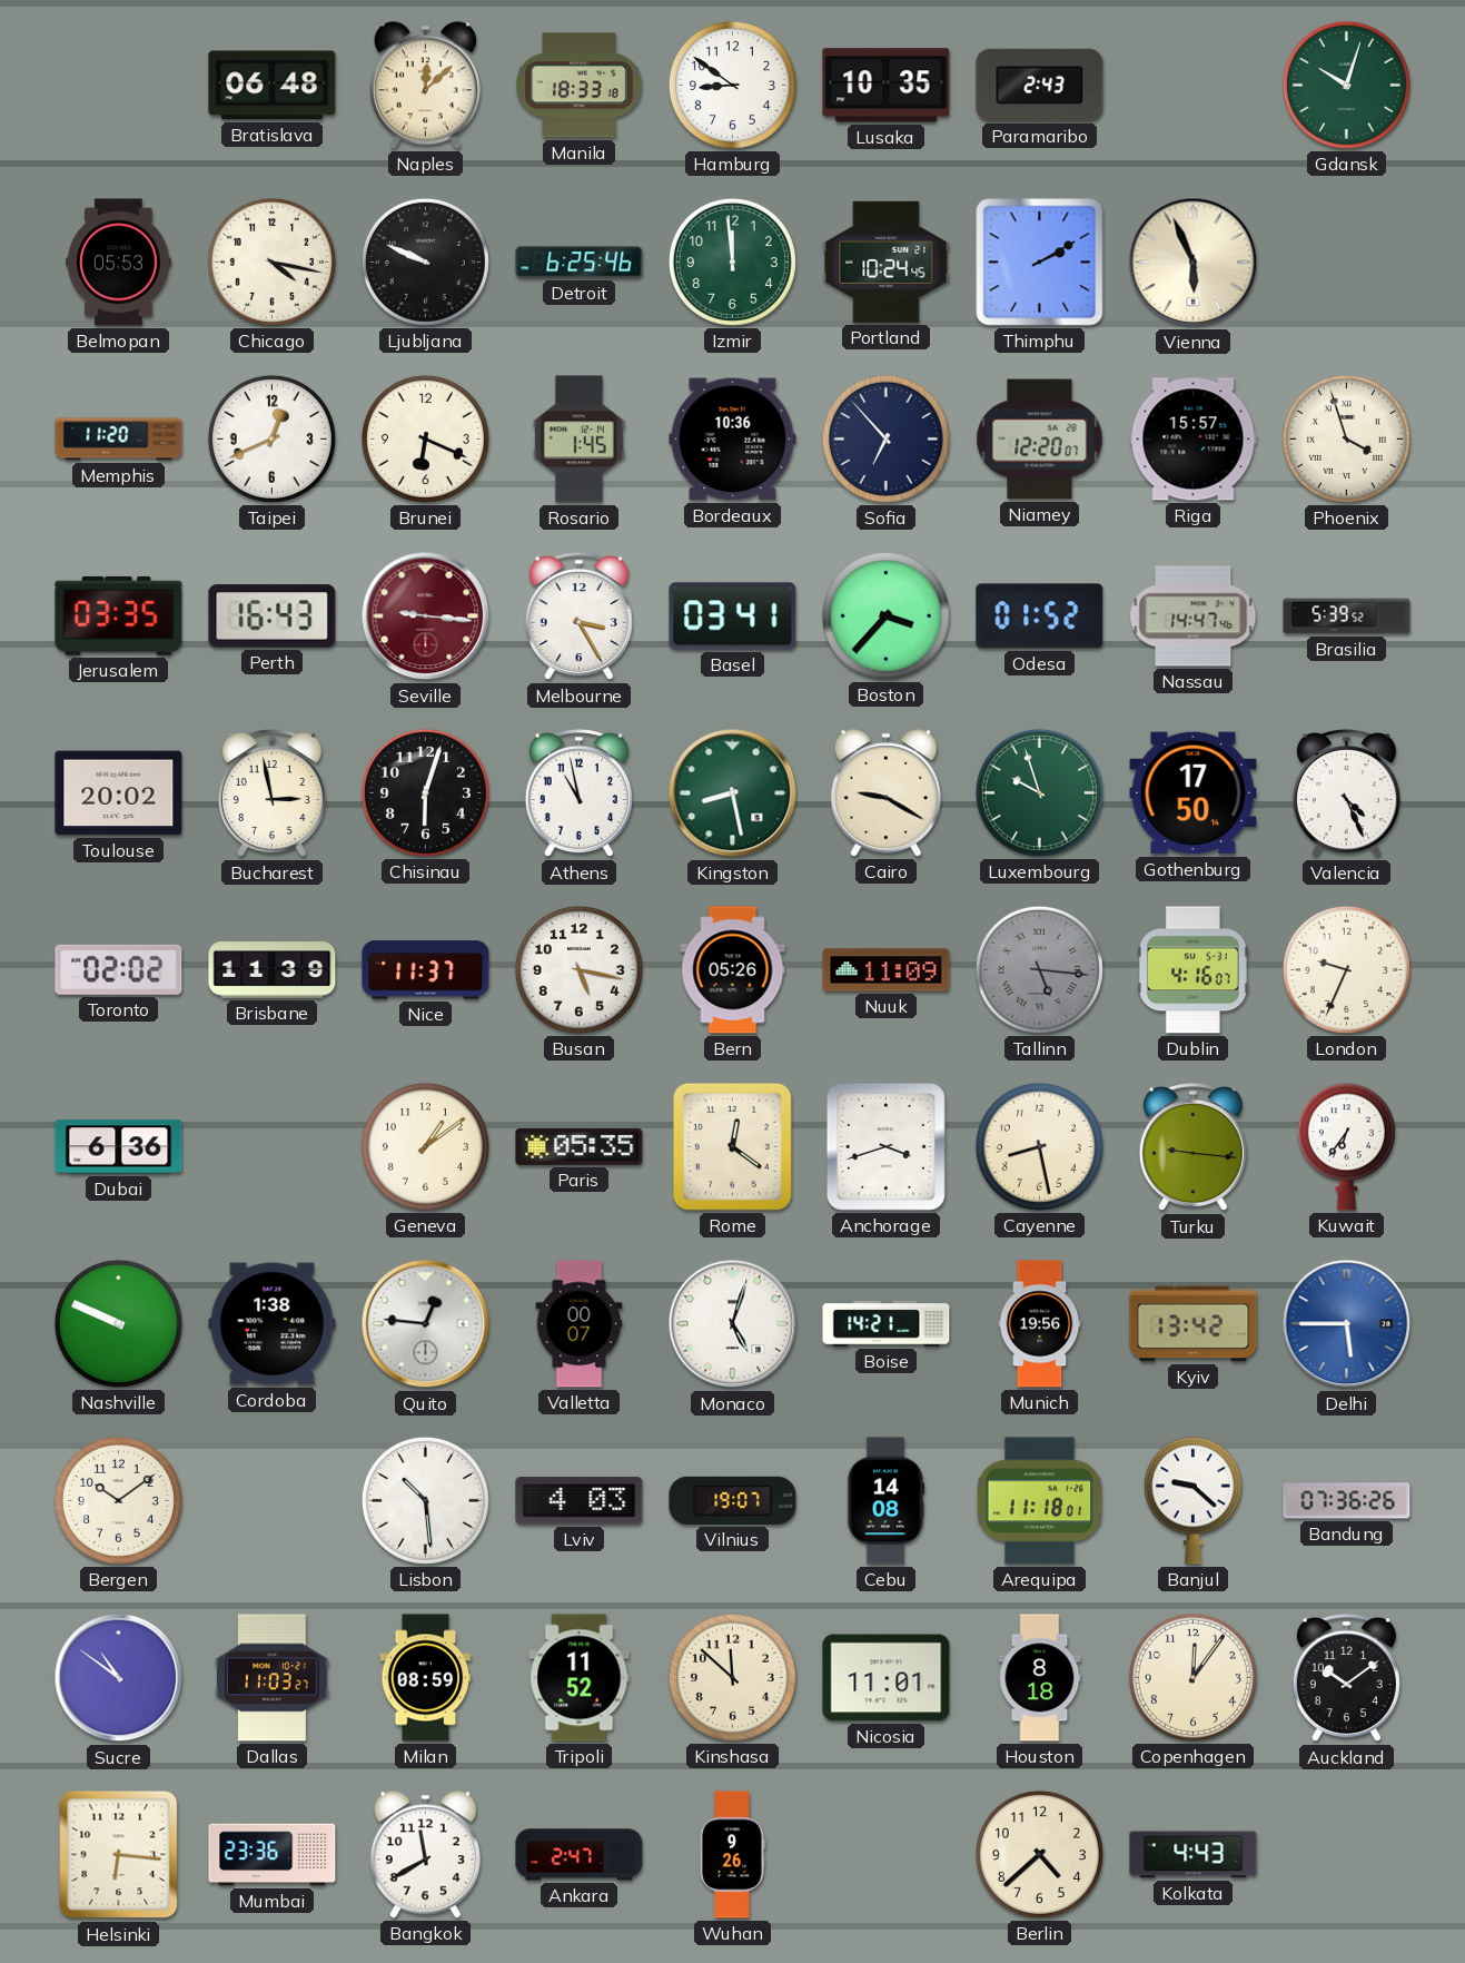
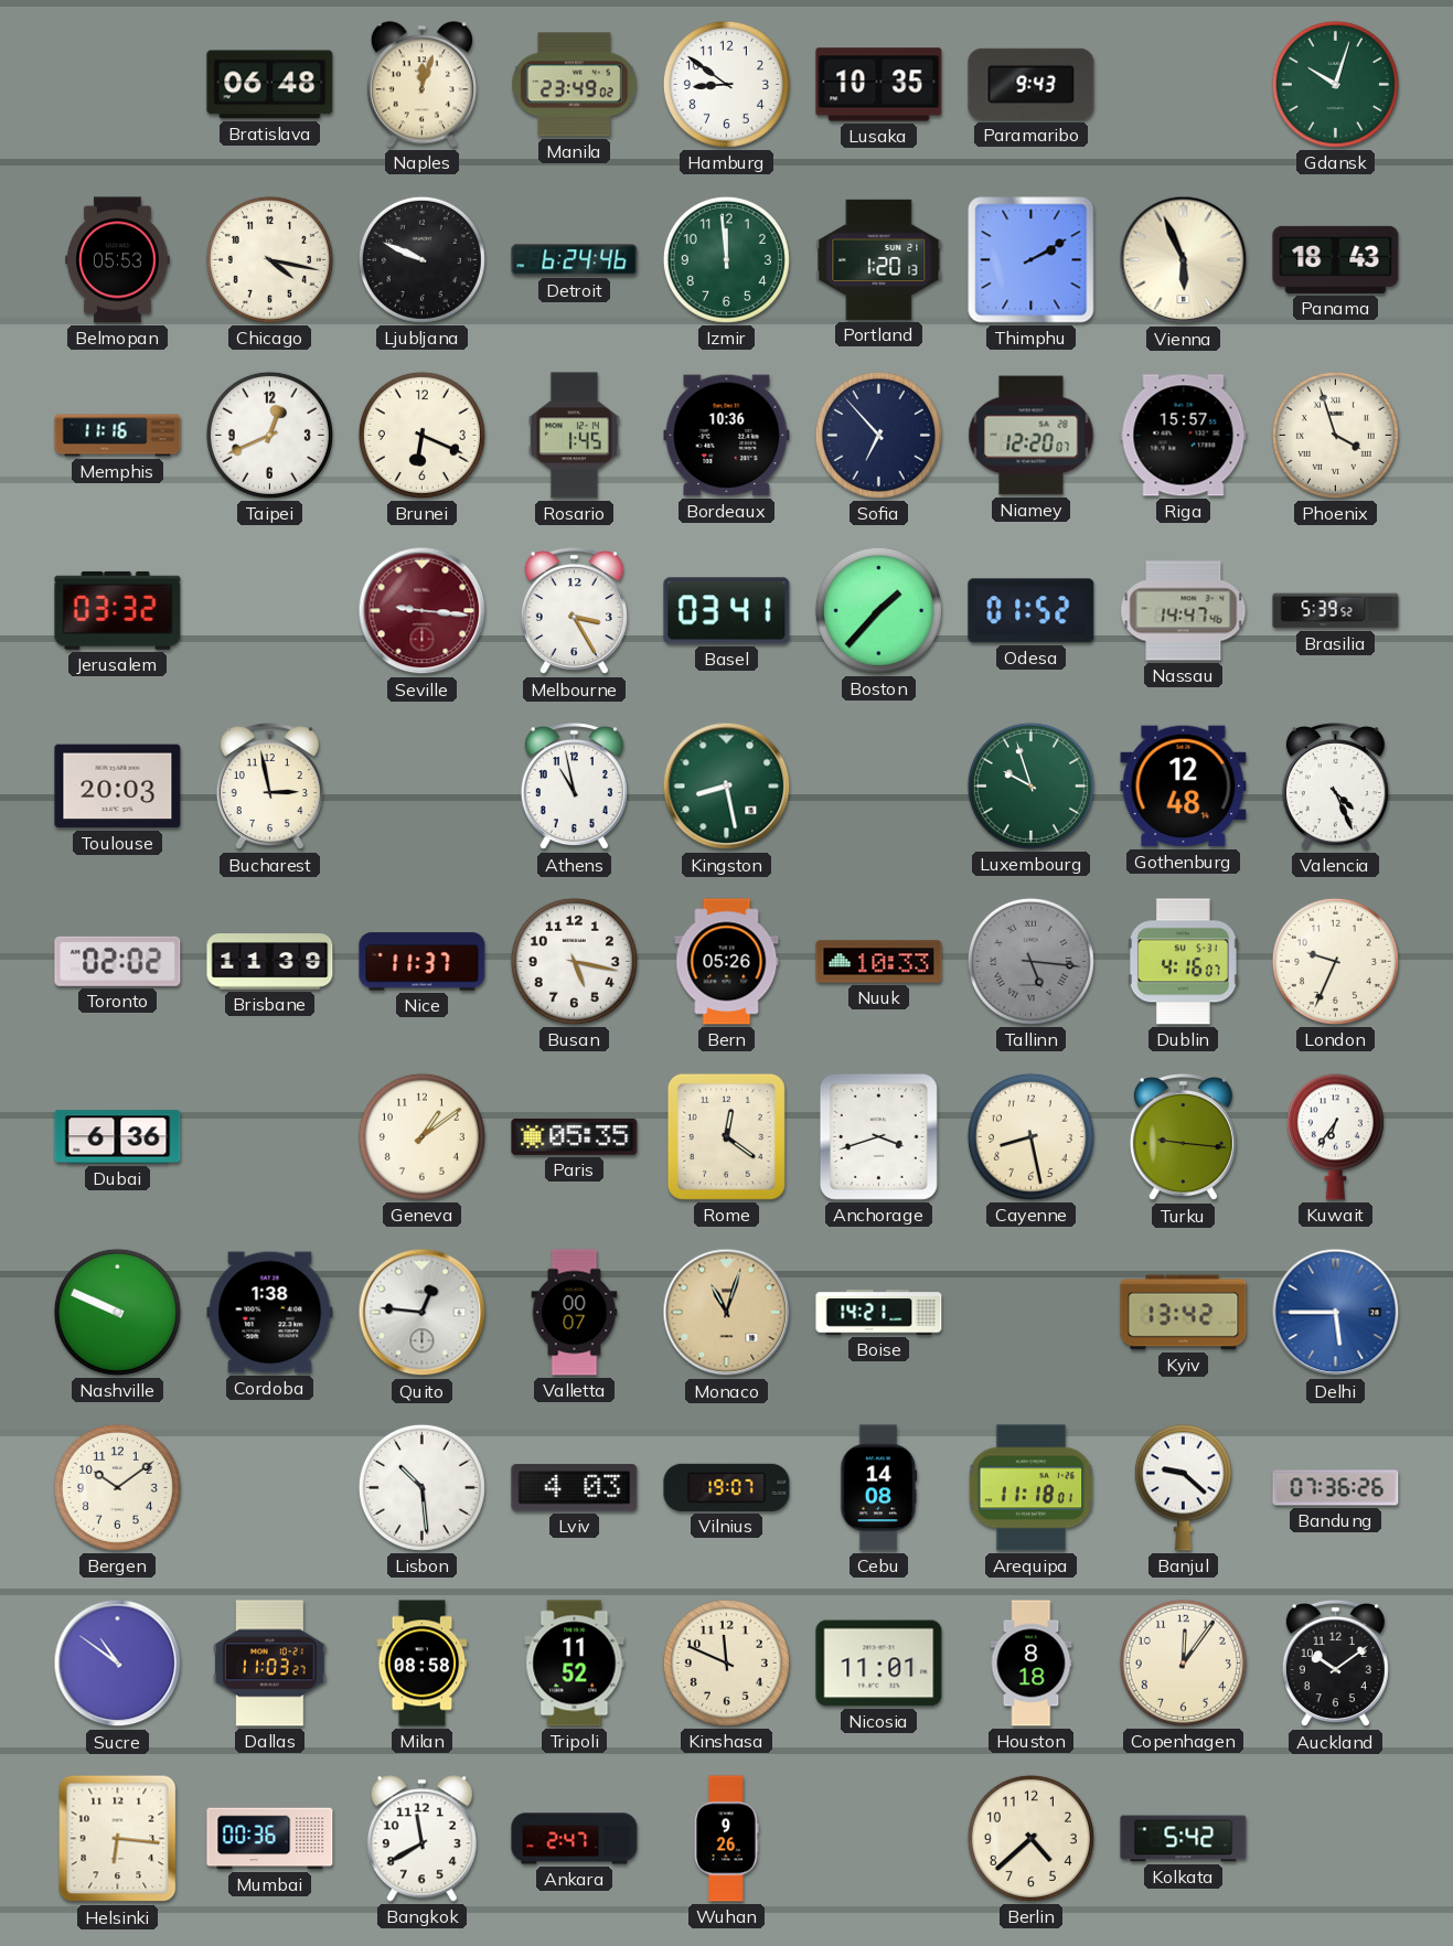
Naples: 12:08 -> 12:03
Manila: 18:33 -> 23:49
Paramaribo: 2:43 -> 9:43
Detroit: 6:25 -> 6:24
Portland: 10:24 -> 1:20
Panama: none -> 18:43
Memphis: 11:20 -> 11:16
Jerusalem: 03:35 -> 03:32
Perth: 16:43 -> none
Boston: 3:37 -> 1:37
Toulouse: 20:02 -> 20:03
Chisinau: 6:03 -> none
Cairo: 9:20 -> none
Gothenburg: 17:50 -> 12:48
Nuuk: 11:09 -> 10:33
Monaco: 5:03 -> 11:03
Monaco dial: white -> champagne
Munich: 19:56 -> none
Milan: 08:59 -> 08:58
Kinshasa: 11:52 -> 11:49
Mumbai: 23:36 -> 00:36
Kolkata: 4:43 -> 5:42
